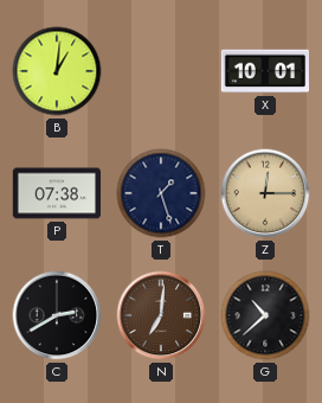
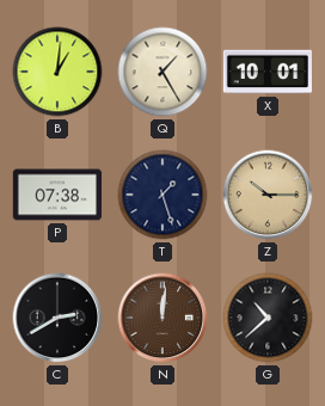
Q: none -> 1:25
Z: 12:15 -> 10:15
N: 7:01 -> 12:01
